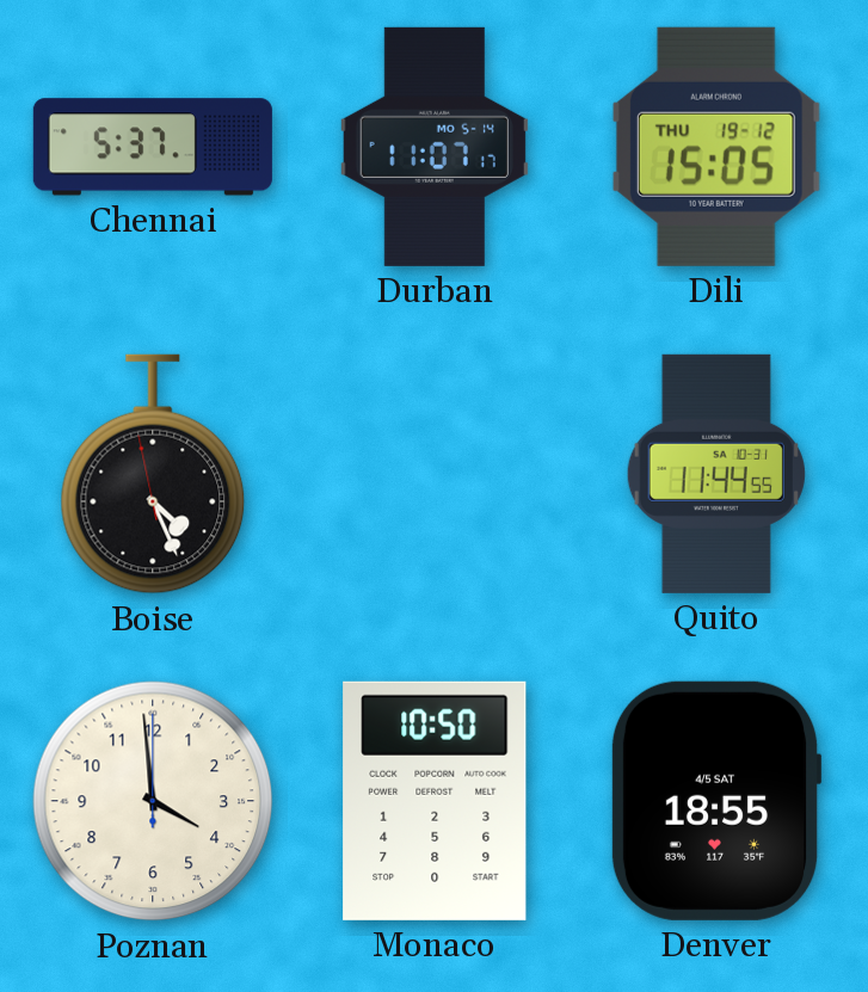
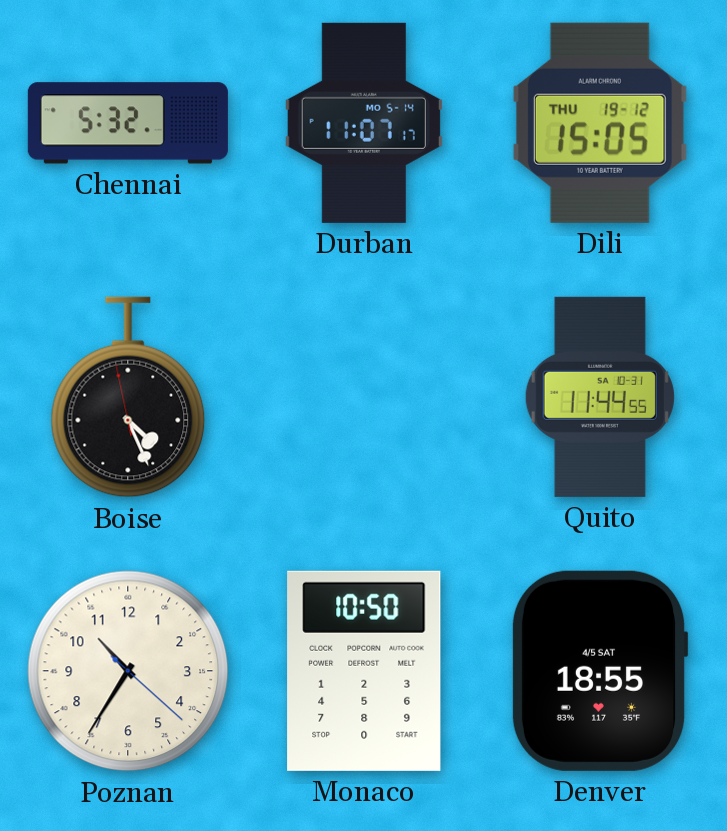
Chennai: 5:37 -> 5:32
Poznan: 3:59 -> 10:35
